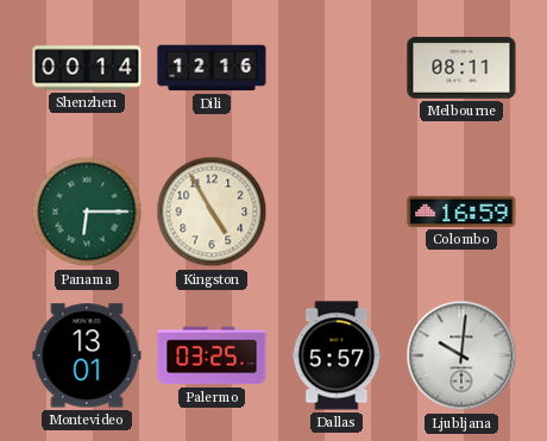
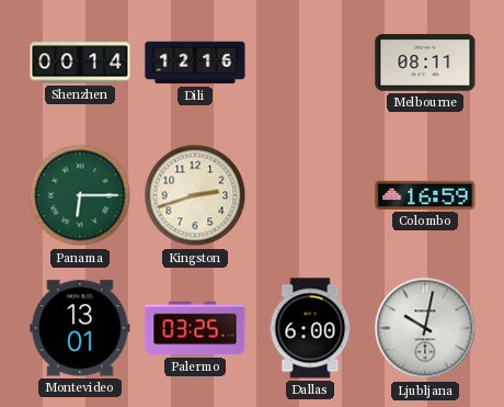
Kingston: 4:55 -> 2:42
Dallas: 5:57 -> 6:00
Ljubljana: 10:01 -> 10:02
